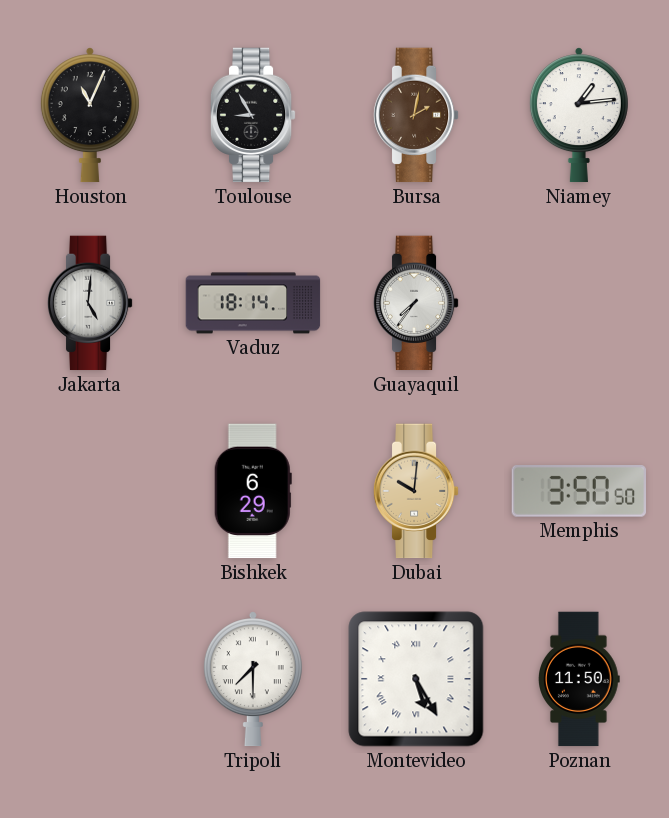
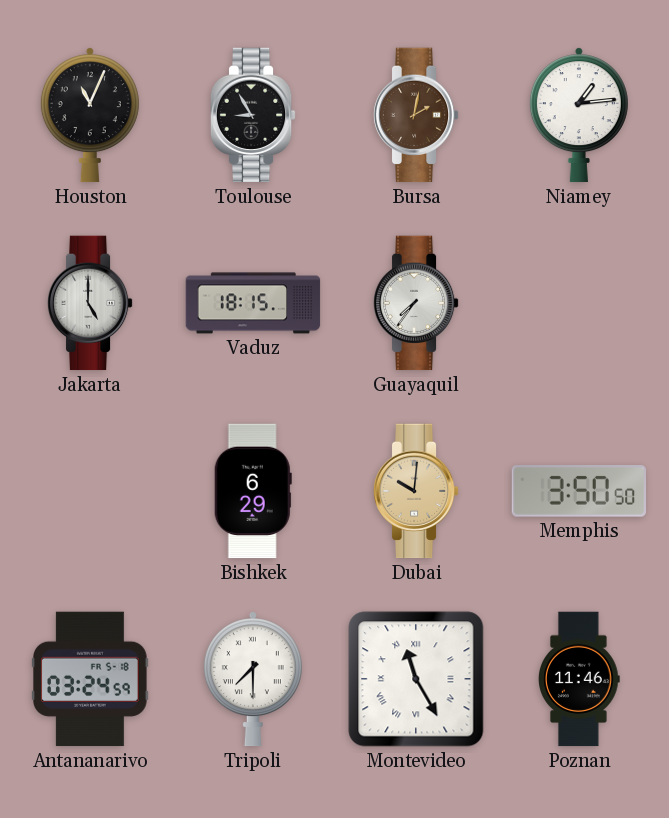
Jakarta: 5:01 -> 5:00
Vaduz: 18:14 -> 18:15
Antananarivo: none -> 03:24
Montevideo: 5:25 -> 11:25
Poznan: 11:50 -> 11:46
